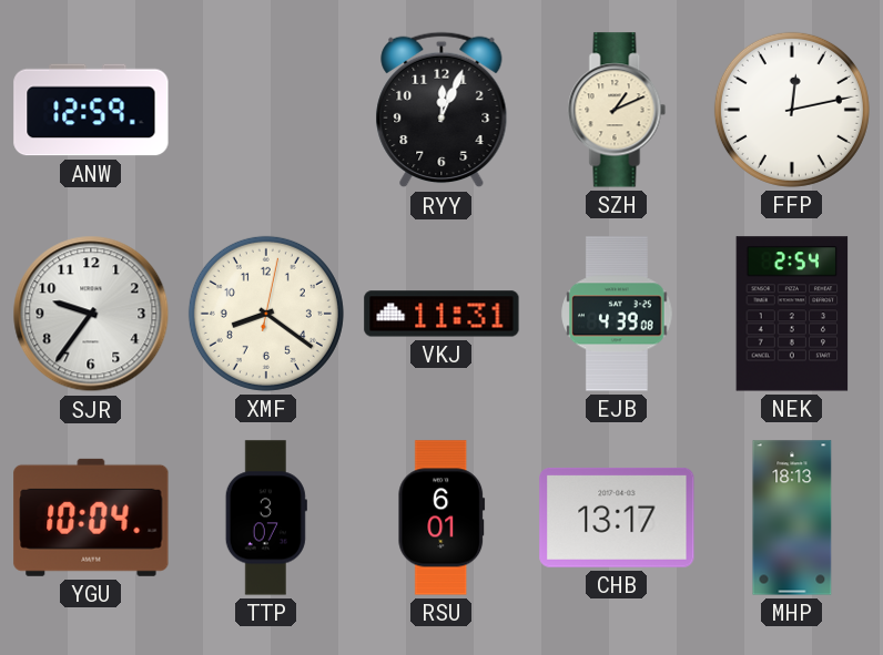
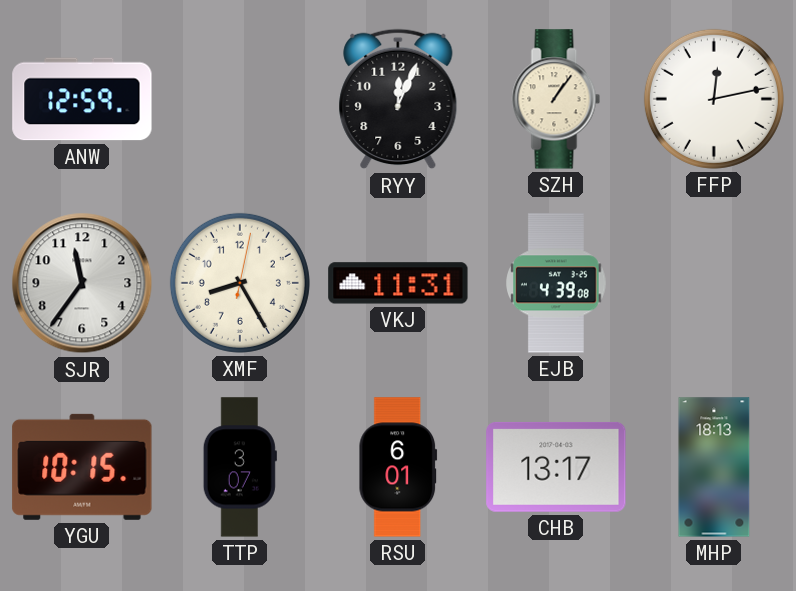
SZH: 1:11 -> 1:06
SJR: 9:36 -> 11:36
XMF: 8:21 -> 8:25
NEK: 2:54 -> none
YGU: 10:04 -> 10:15
